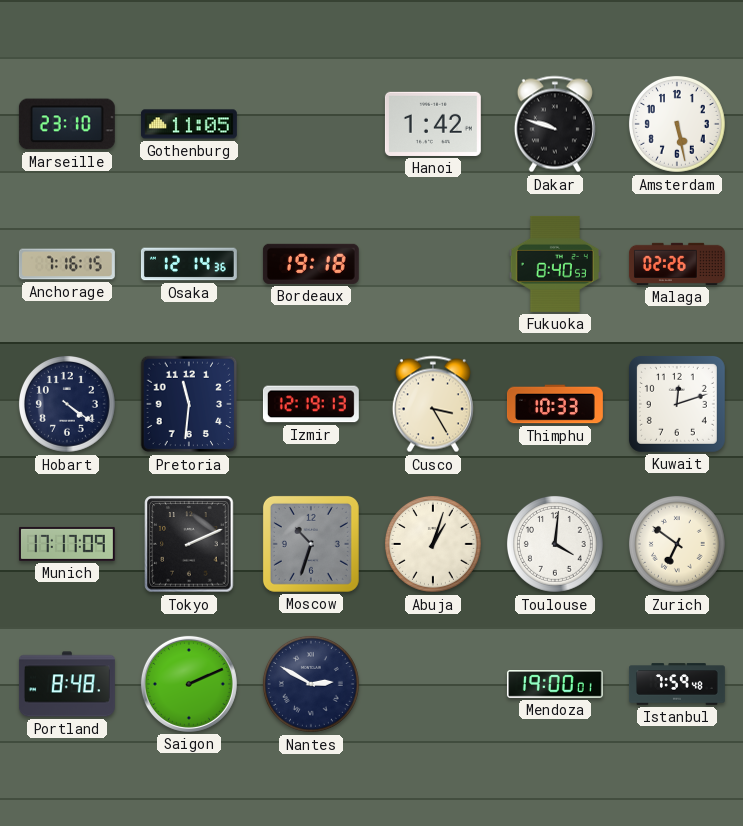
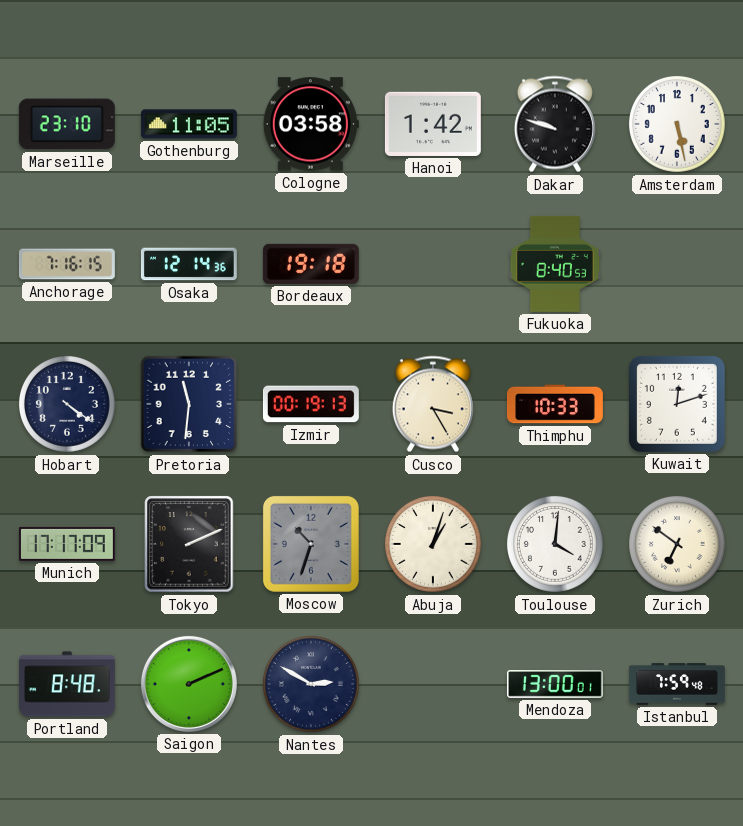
Cologne: none -> 03:58
Malaga: 02:26 -> none
Izmir: 12:19 -> 00:19
Mendoza: 19:00 -> 13:00
